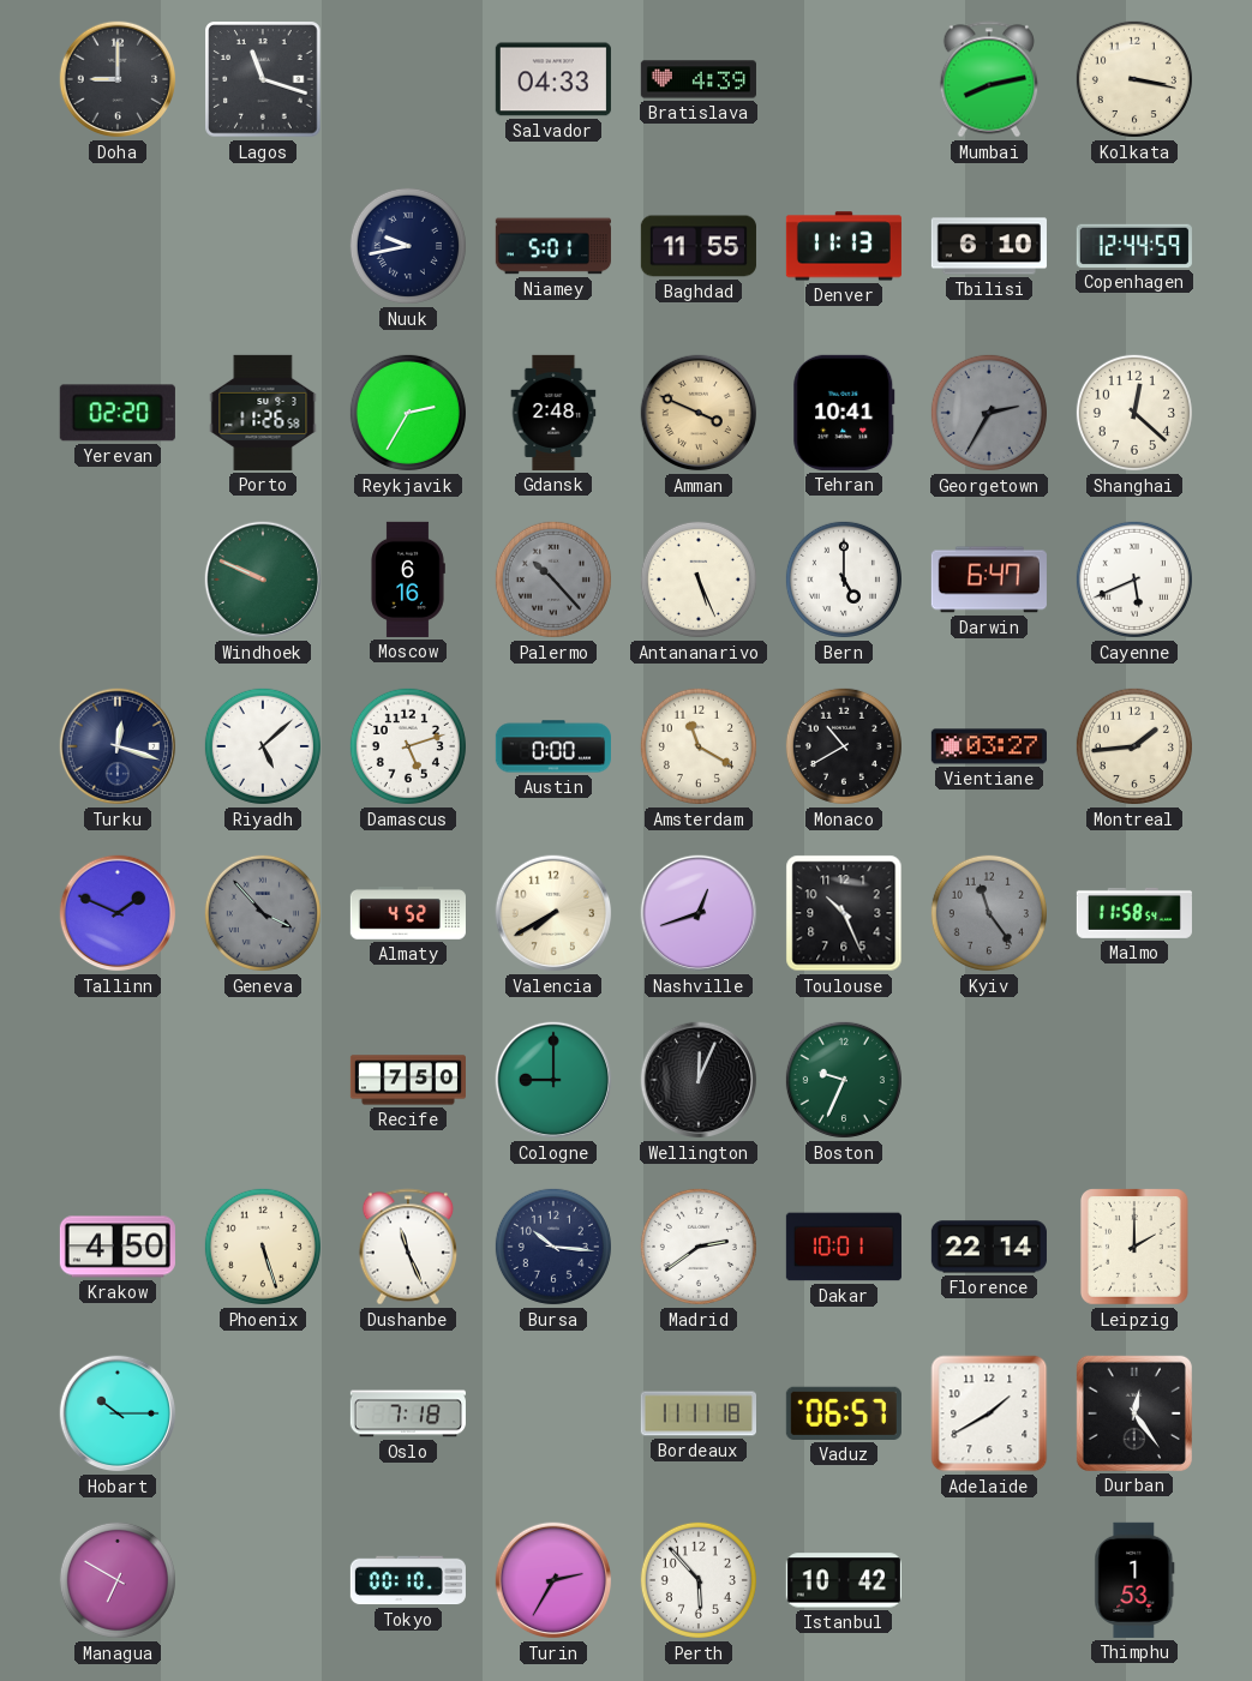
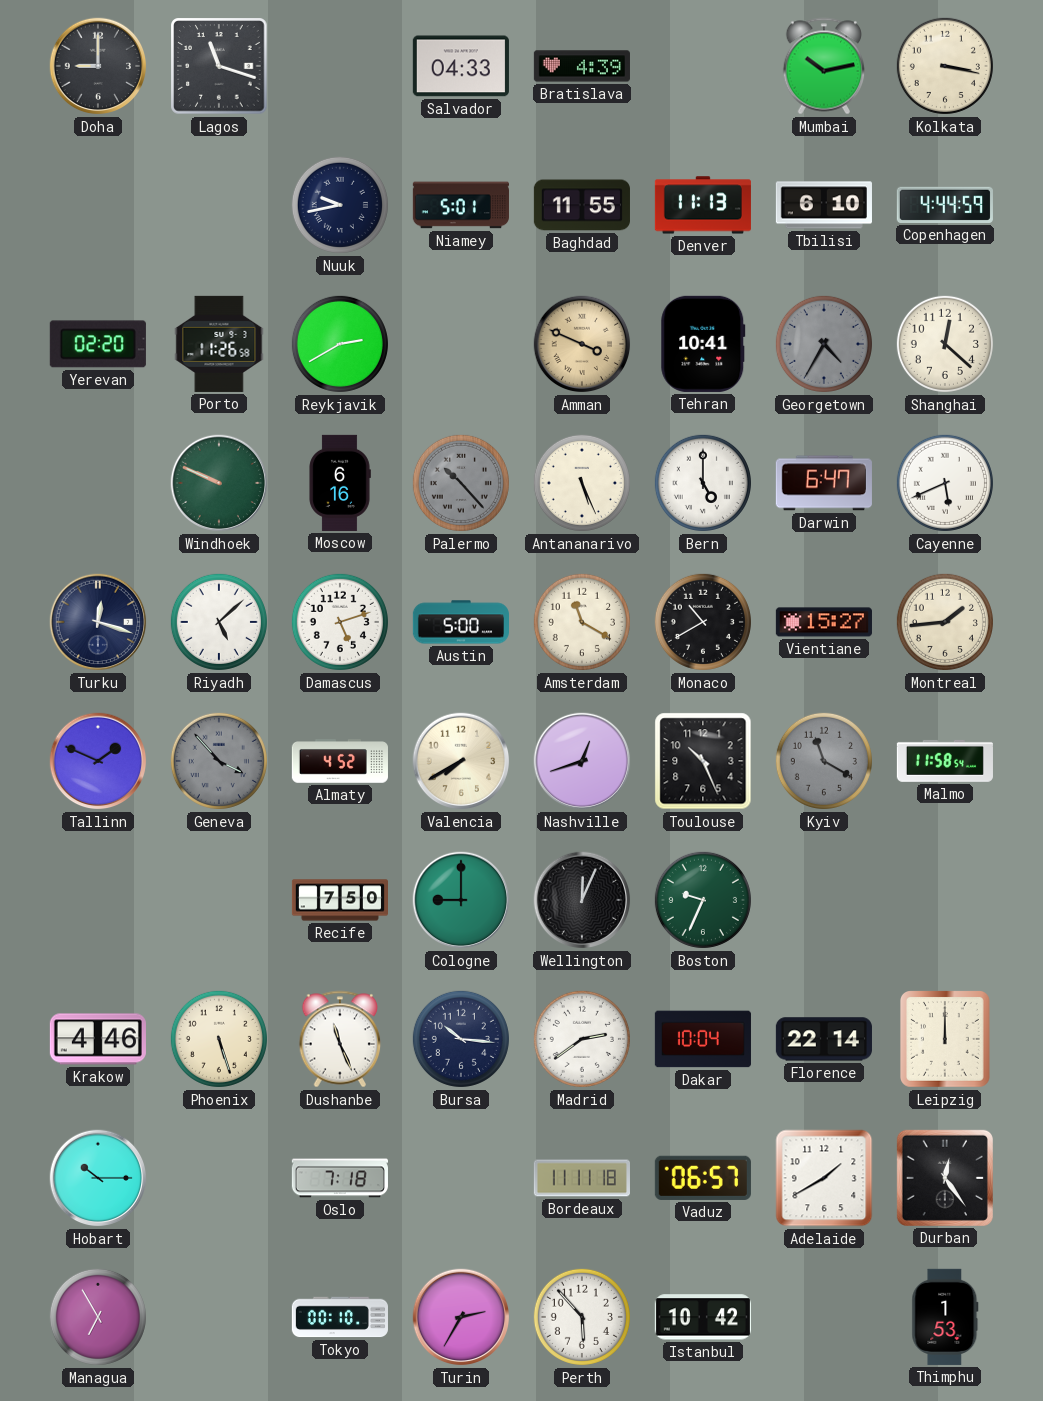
Mumbai: 8:13 -> 10:13
Copenhagen: 12:44 -> 4:44
Reykjavik: 2:35 -> 2:40
Gdansk: 2:48 -> none
Georgetown: 2:35 -> 4:35
Austin: 0:00 -> 5:00
Vientiane: 03:27 -> 15:27
Kyiv: 11:24 -> 11:20
Krakow: 4:50 -> 4:46
Dakar: 10:01 -> 10:04
Leipzig: 2:00 -> 12:00
Managua: 6:50 -> 6:55
